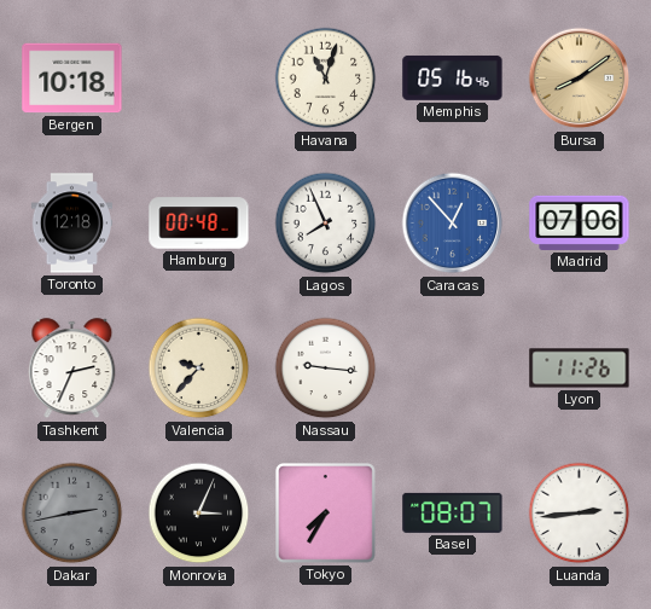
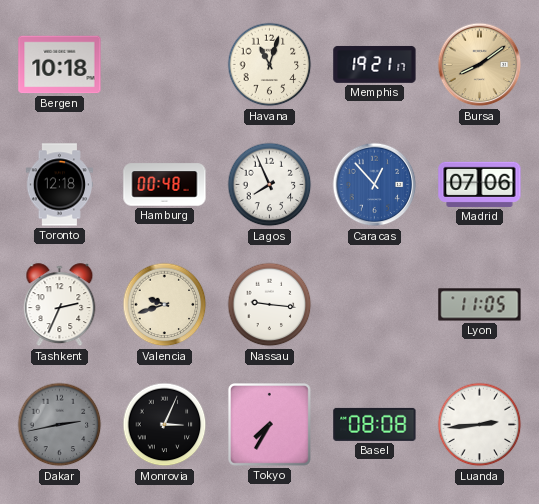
Memphis: 05:16 -> 19:21
Valencia: 9:37 -> 9:42
Lyon: 11:26 -> 11:05
Basel: 08:07 -> 08:08
